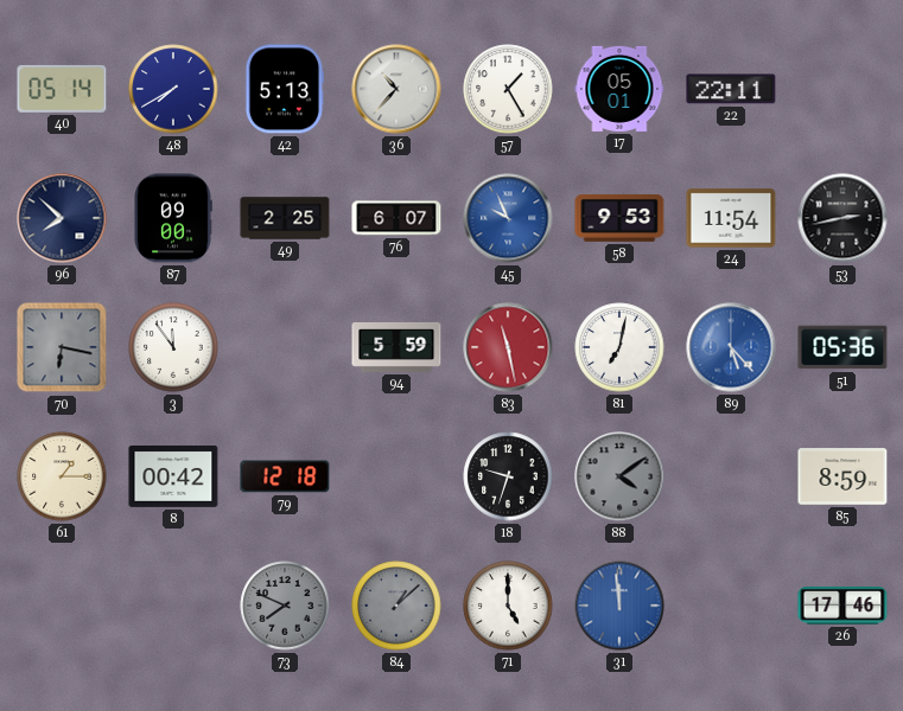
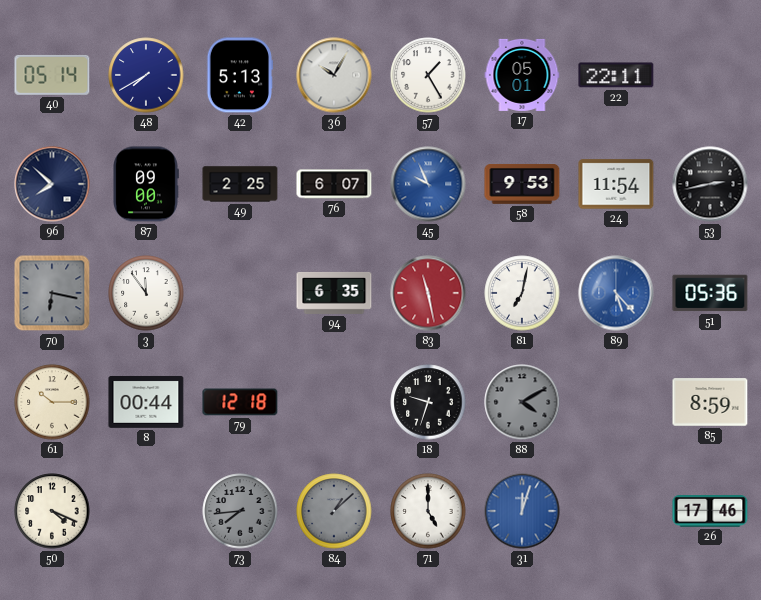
36: 10:37 -> 10:05
94: 5:59 -> 6:35
61: 1:15 -> 10:15
8: 00:42 -> 00:44
88: 4:09 -> 4:10
50: none -> 4:19
73: 7:49 -> 7:44
31: 11:59 -> 12:03
